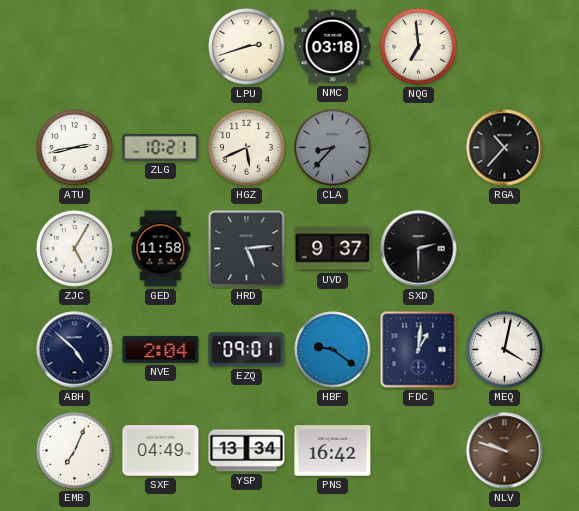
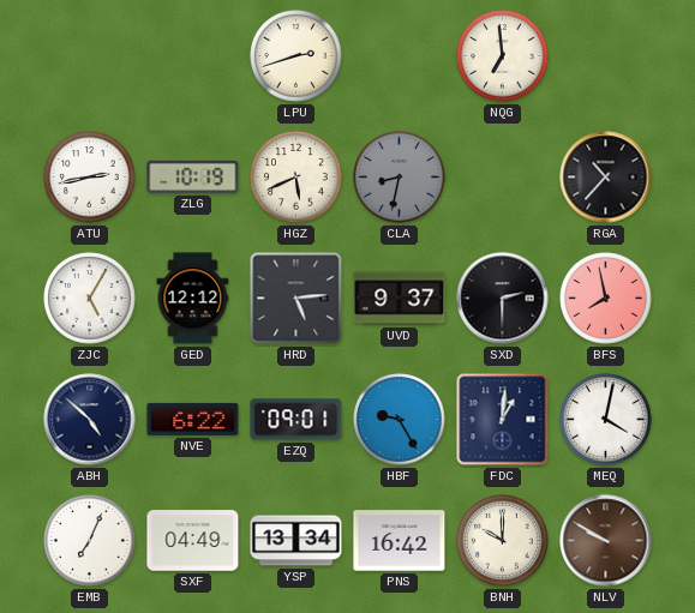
NMC: 03:18 -> none
ZLG: 10:21 -> 10:19
CLA: 8:37 -> 8:32
GED: 11:58 -> 12:12
BFS: none -> 7:58
NVE: 2:04 -> 6:22
HBF: 9:21 -> 9:25
BNH: none -> 10:00
NLV: 9:48 -> 9:50
